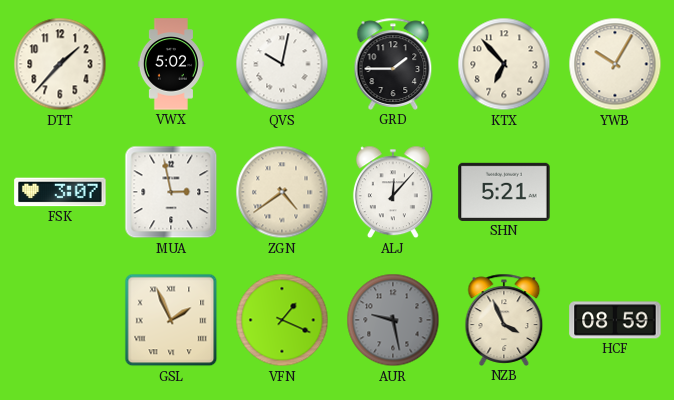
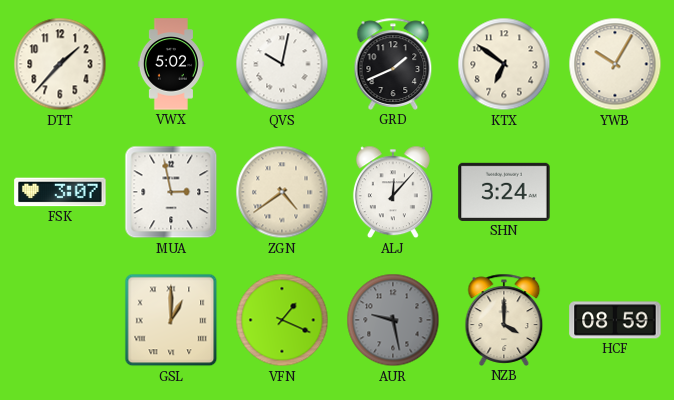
GRD: 1:45 -> 1:41
KTX: 6:53 -> 6:51
SHN: 5:21 -> 3:24
GSL: 1:56 -> 1:00
NZB: 3:56 -> 4:00
